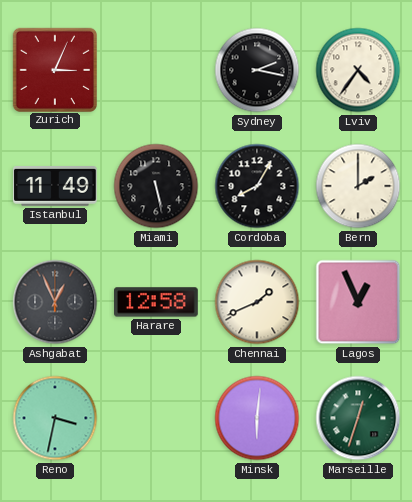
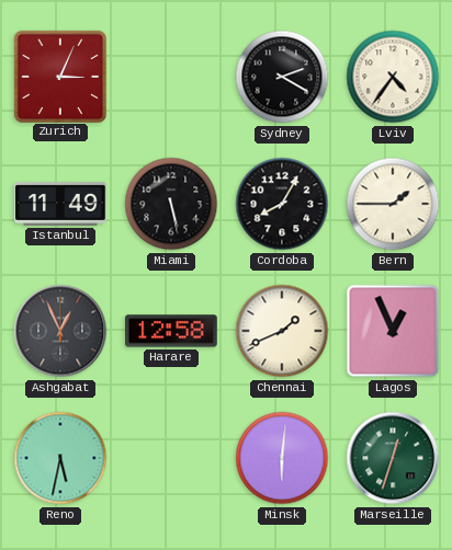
Sydney: 2:17 -> 2:20
Bern: 2:00 -> 1:45
Reno: 3:32 -> 5:32
